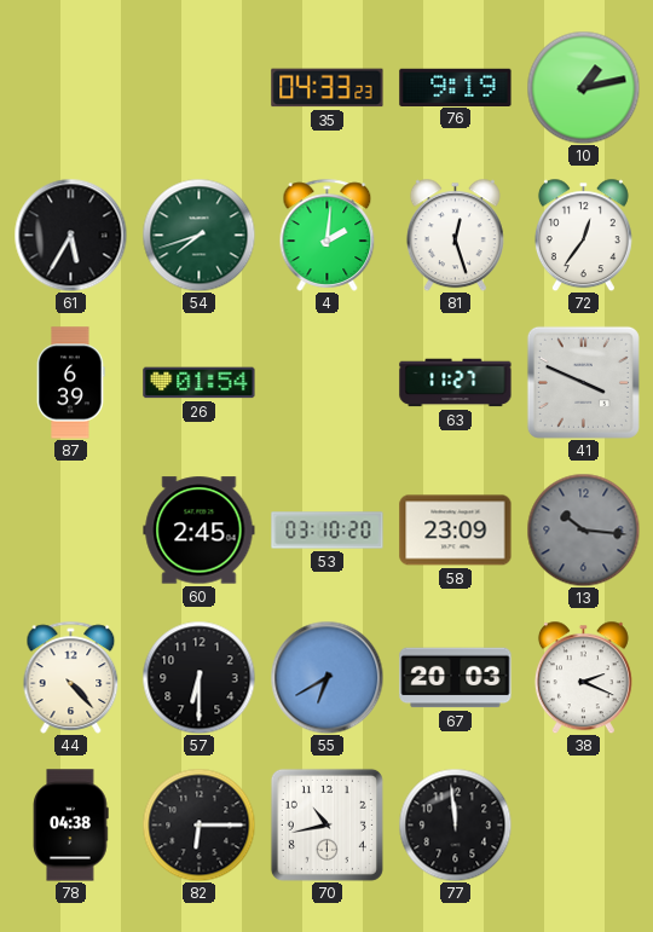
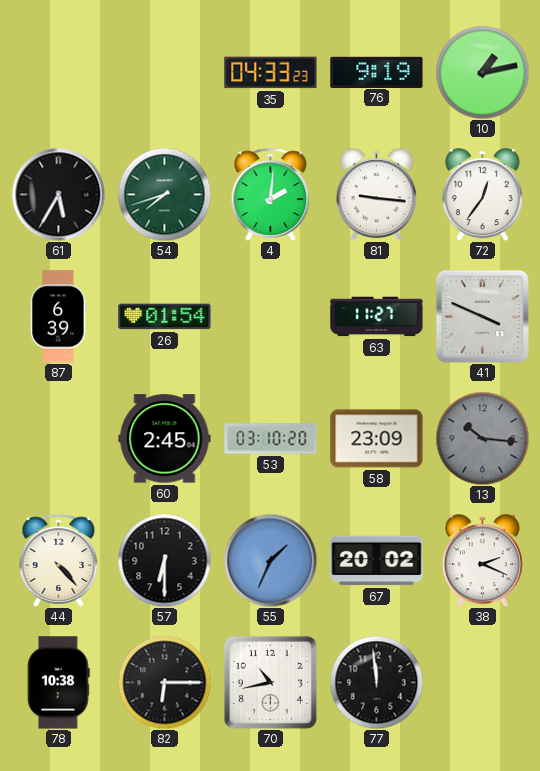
81: 12:27 -> 9:16
55: 6:40 -> 1:34
67: 20:03 -> 20:02
78: 04:38 -> 10:38
